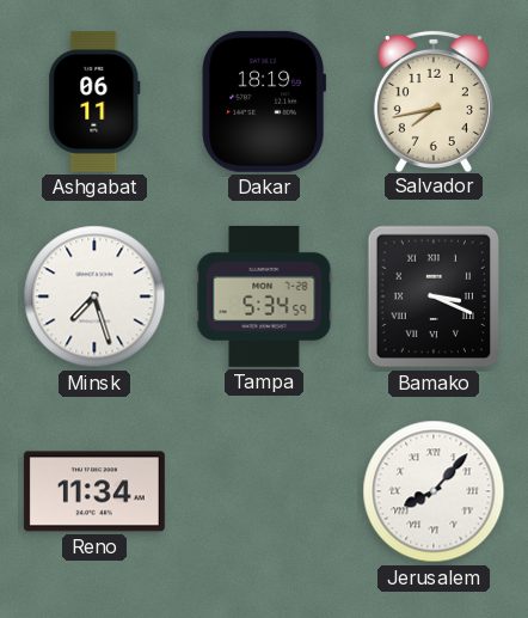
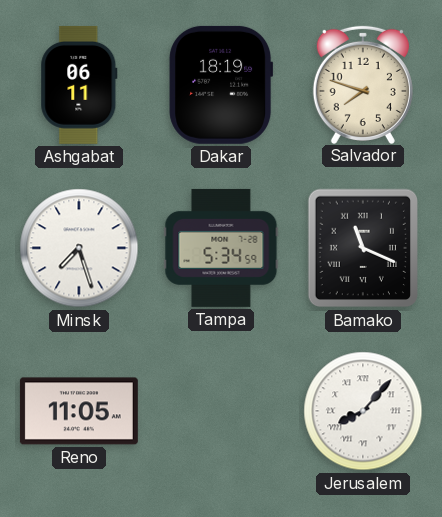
Salvador: 7:43 -> 7:48
Bamako: 3:19 -> 11:19
Reno: 11:34 -> 11:05
